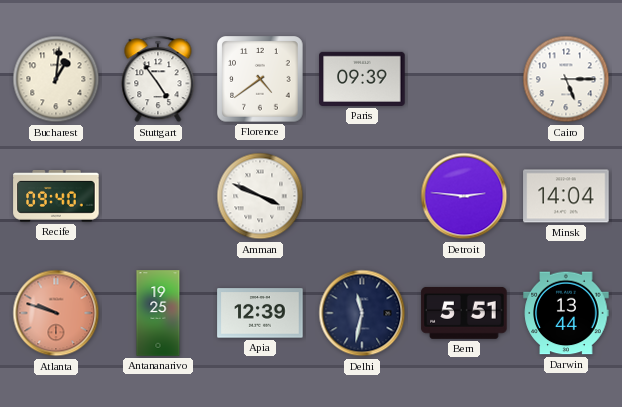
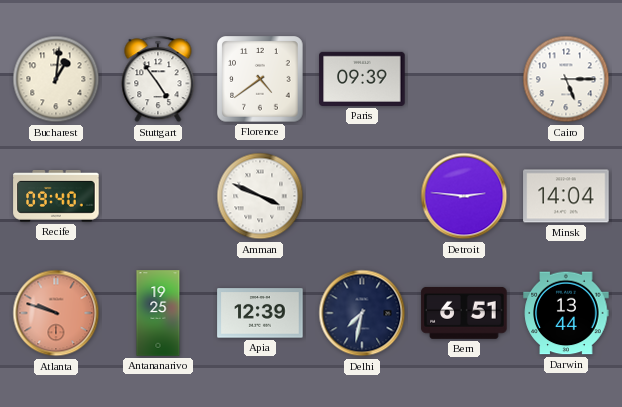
Delhi: 11:32 -> 7:32
Bern: 5:51 -> 6:51
